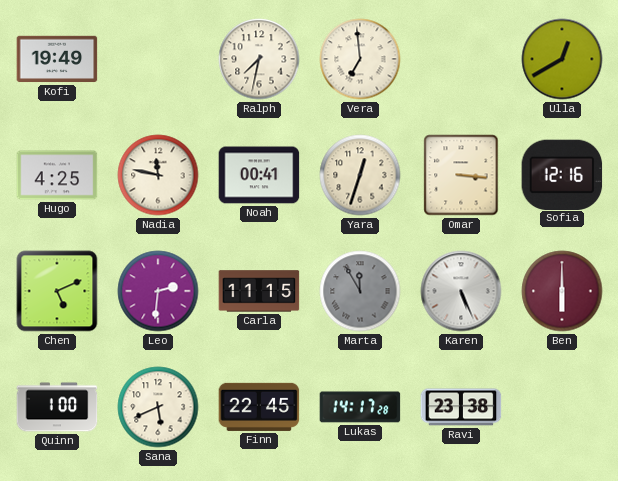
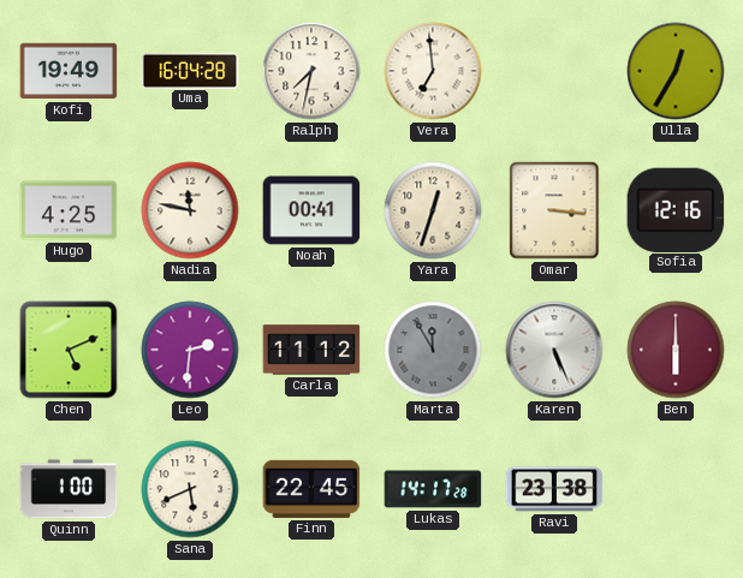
Uma: none -> 16:04
Ulla: 12:40 -> 12:35
Carla: 11:15 -> 11:12
